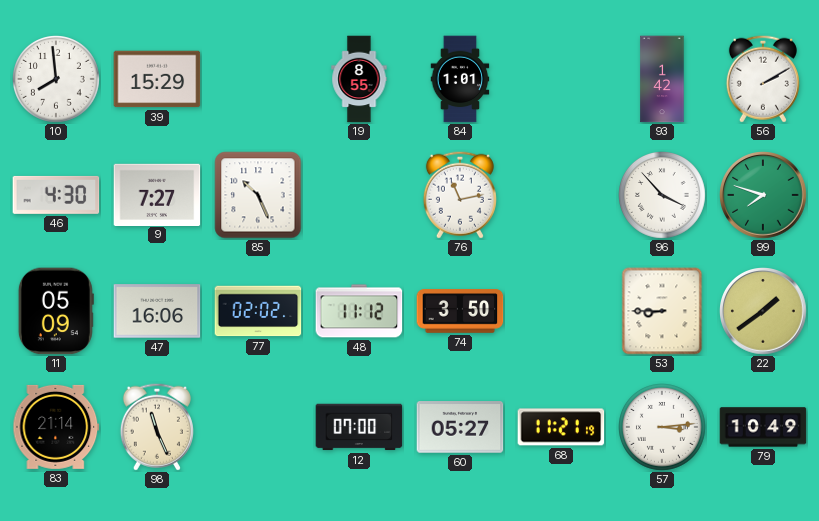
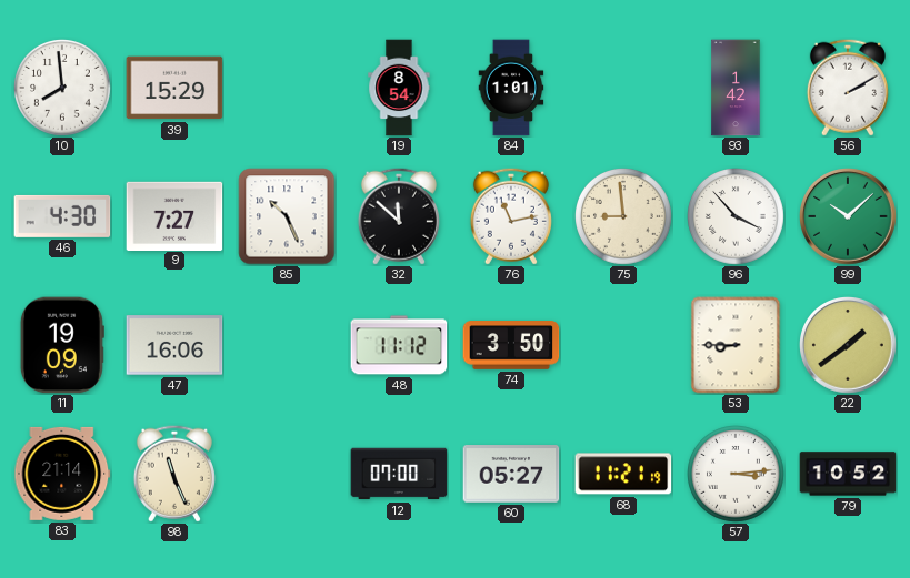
19: 8:55 -> 8:54
32: none -> 11:52
75: none -> 8:59
99: 7:48 -> 10:08
11: 05:09 -> 19:09
77: 02:02 -> none
79: 10:49 -> 10:52
